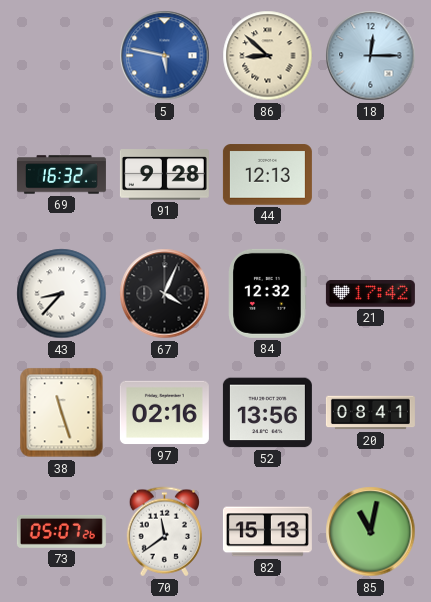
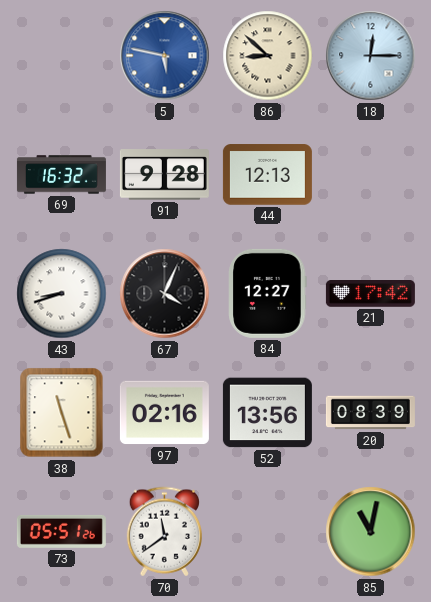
43: 8:37 -> 8:42
84: 12:32 -> 12:27
20: 08:41 -> 08:39
73: 05:07 -> 05:51
82: 15:13 -> none
